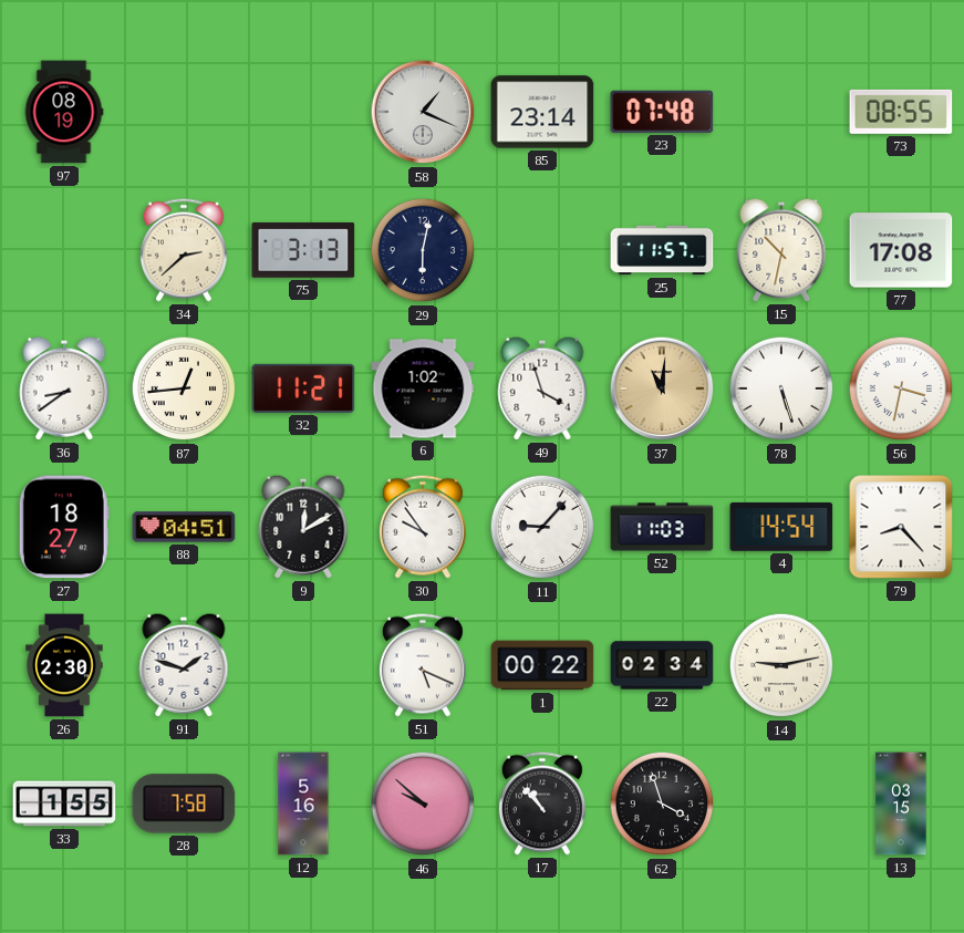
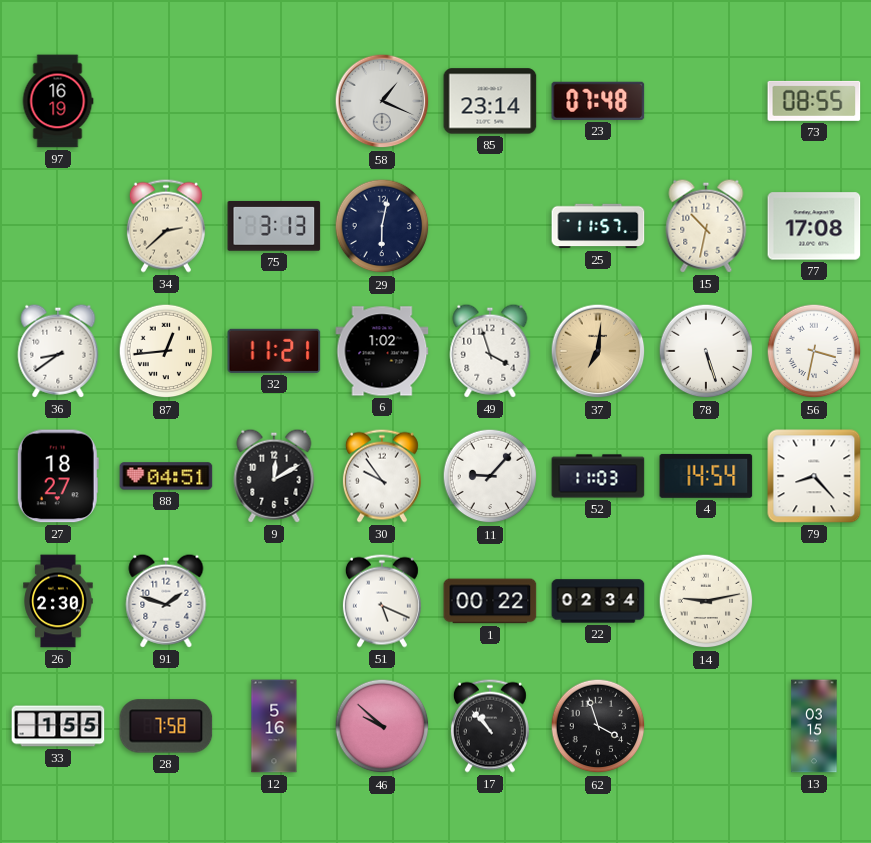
97: 08:19 -> 16:19
37: 11:01 -> 7:01
